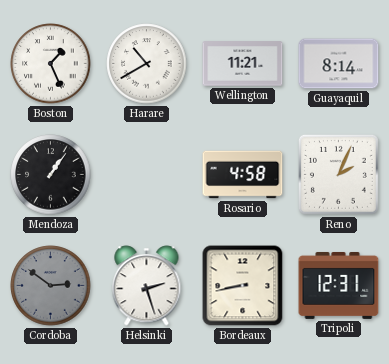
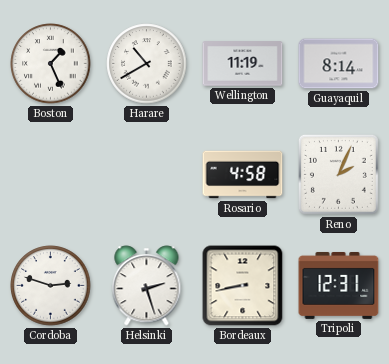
Wellington: 11:21 -> 11:19
Mendoza: 1:06 -> none
Cordoba: 2:51 -> 2:48
Cordoba dial: grey -> white
